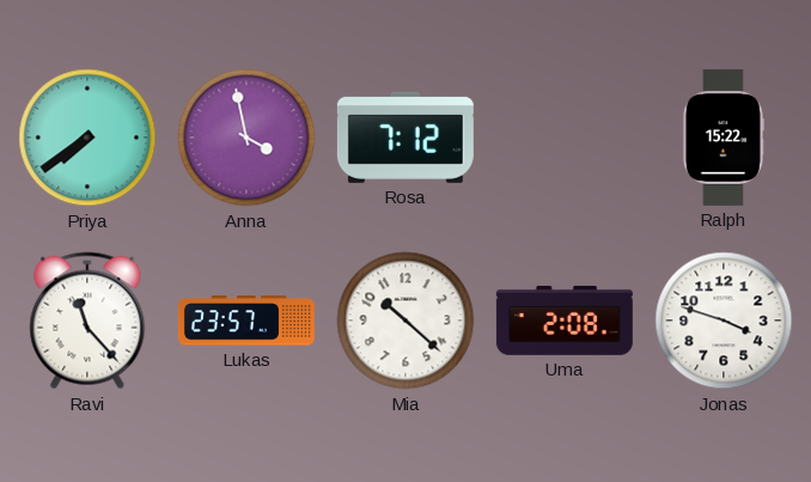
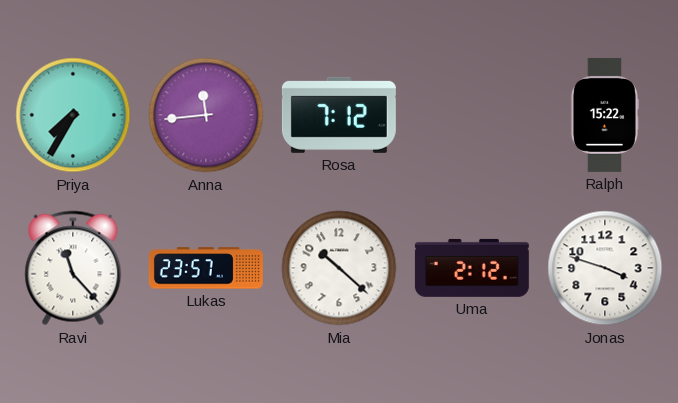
Priya: 7:39 -> 7:35
Anna: 3:58 -> 11:44
Uma: 2:08 -> 2:12
